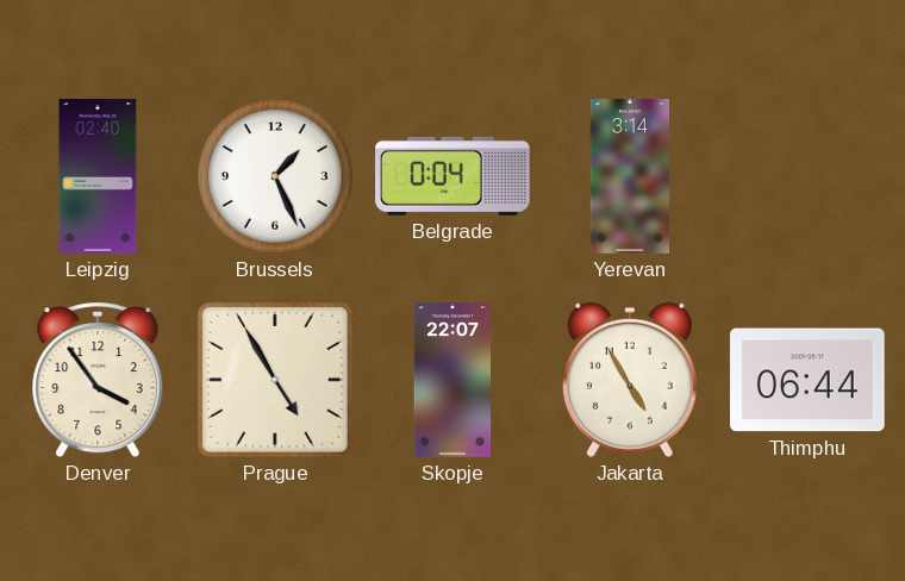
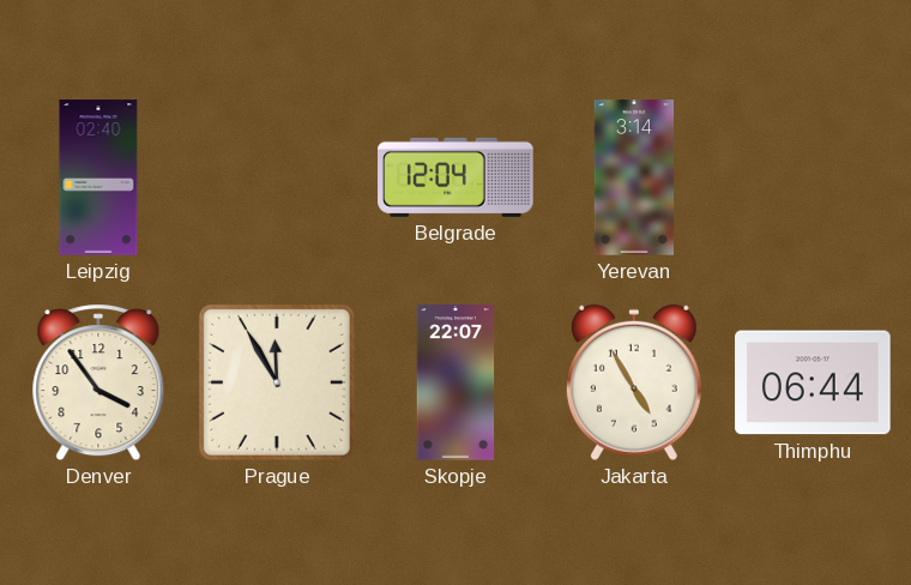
Brussels: 1:26 -> none
Belgrade: 0:04 -> 12:04
Prague: 4:55 -> 11:55
